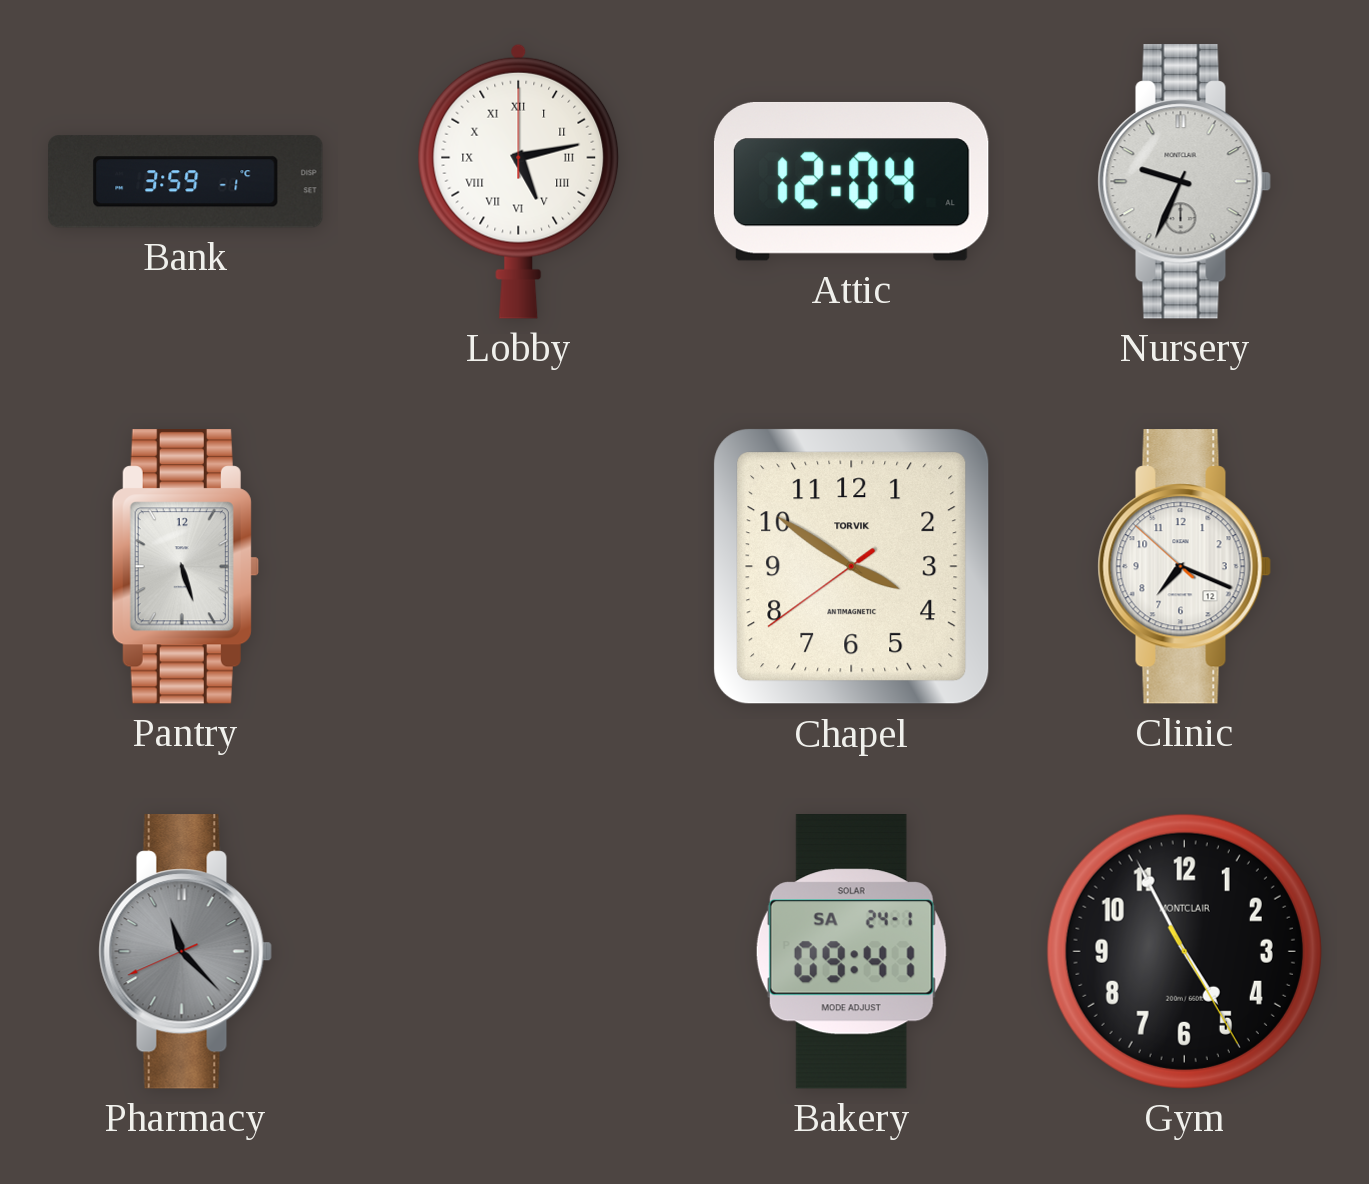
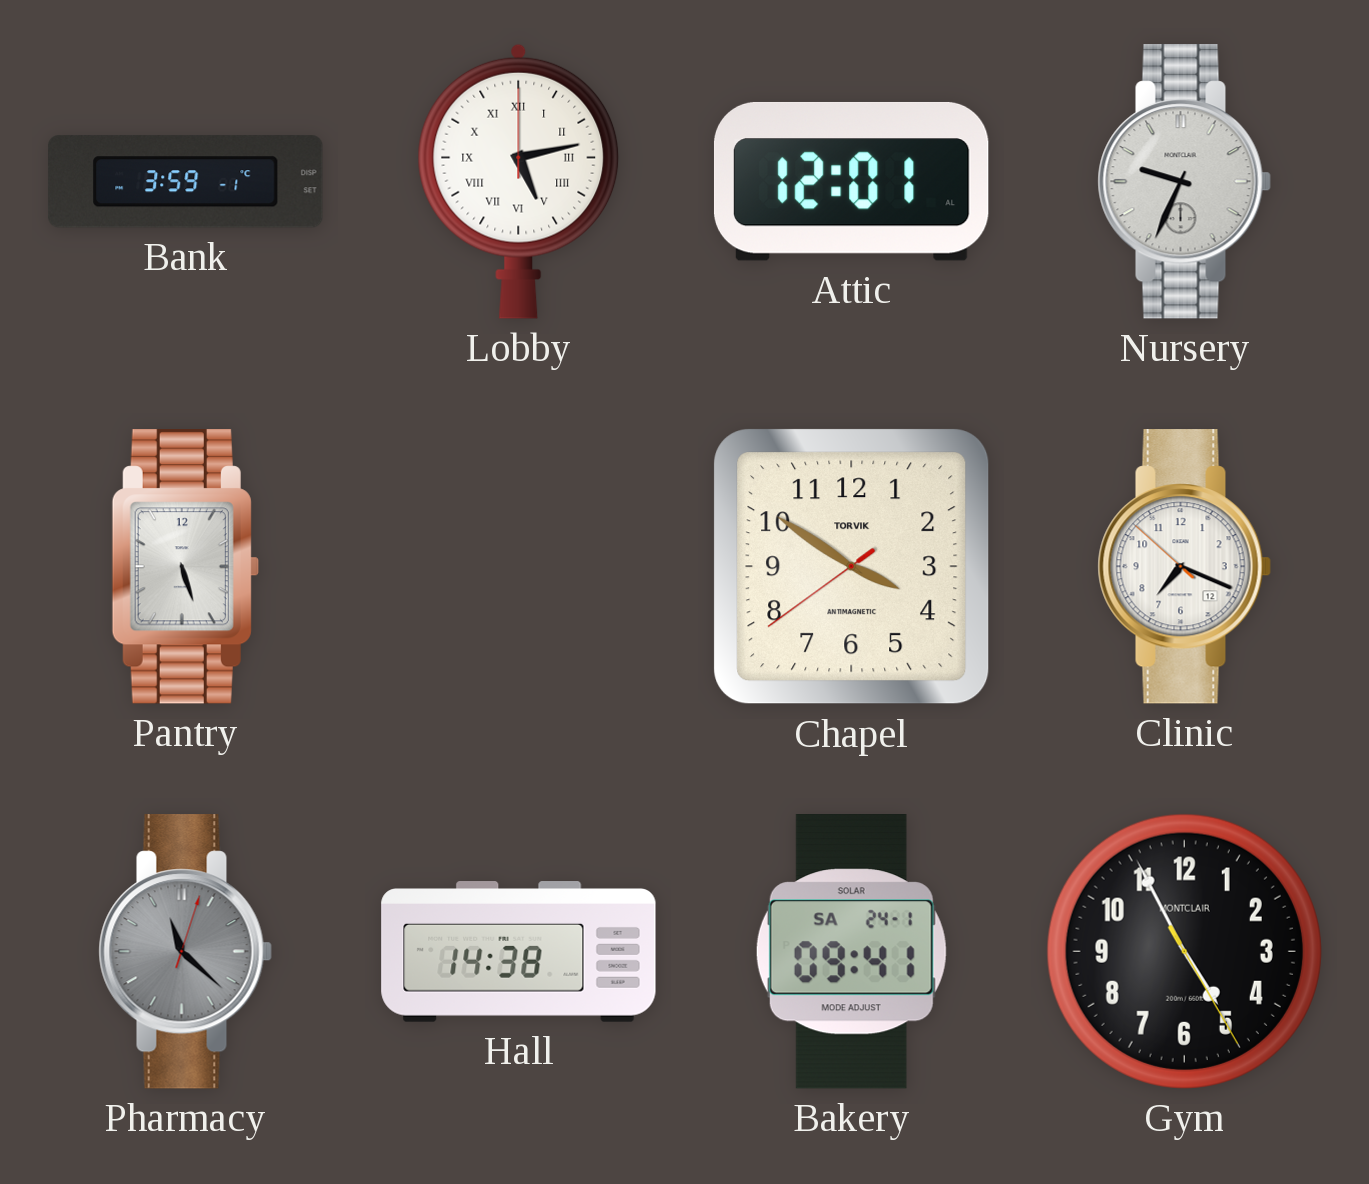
Attic: 12:04 -> 12:01
Pharmacy: 11:22:41 -> 11:22:03
Hall: none -> 14:38
